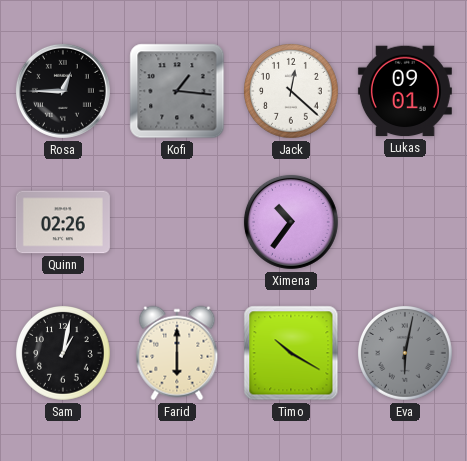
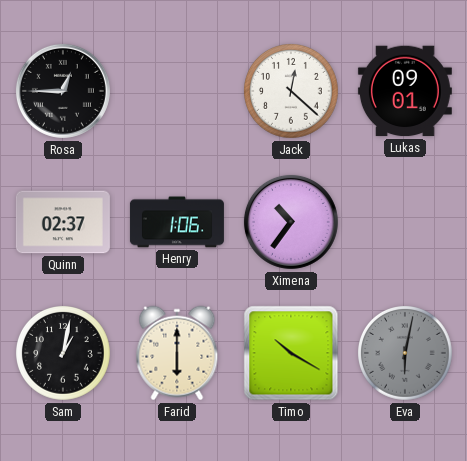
Kofi: 1:16 -> none
Quinn: 02:26 -> 02:37
Henry: none -> 1:06
